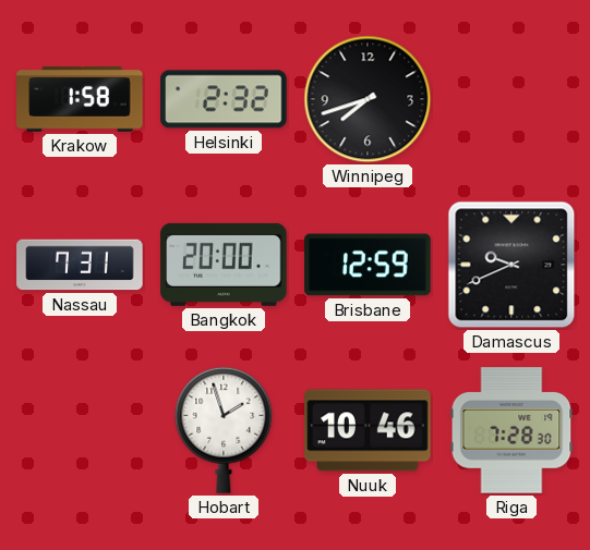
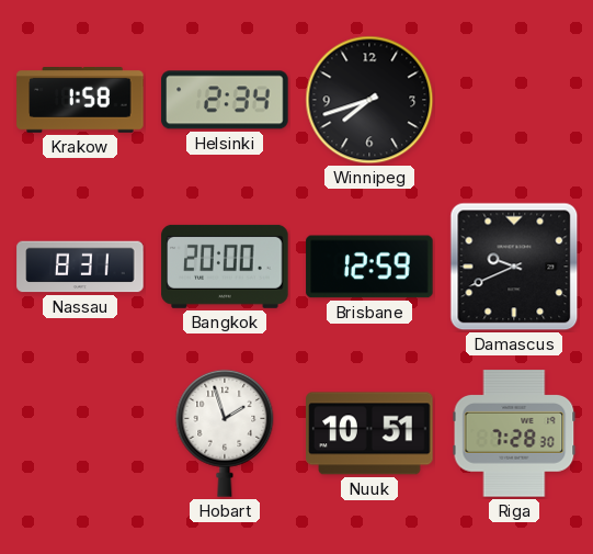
Helsinki: 2:32 -> 2:34
Nassau: 7:31 -> 8:31
Nuuk: 10:46 -> 10:51
